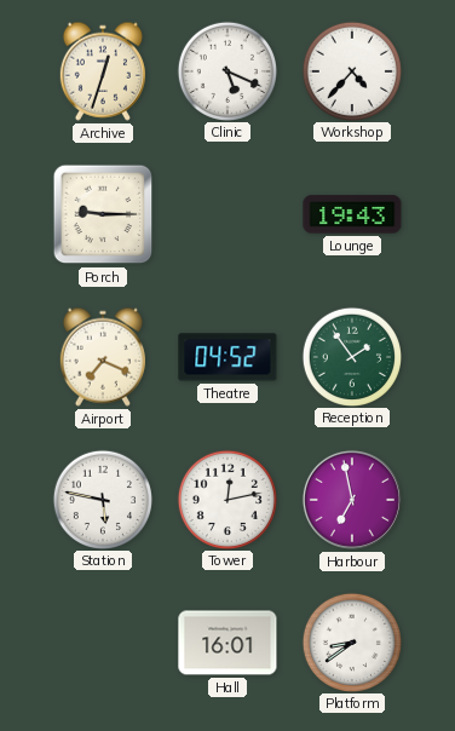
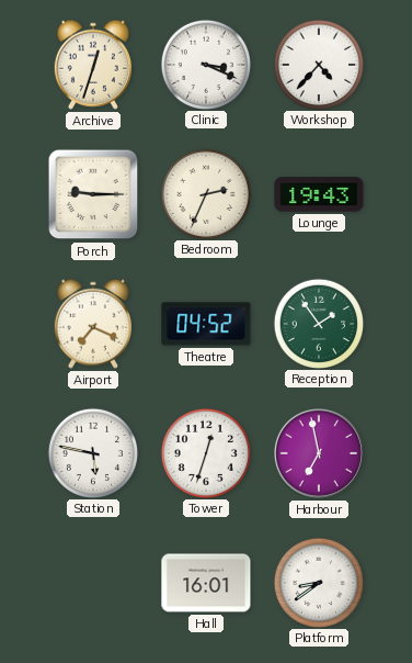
Clinic: 5:19 -> 3:19
Bedroom: none -> 2:34
Tower: 12:13 -> 12:33
